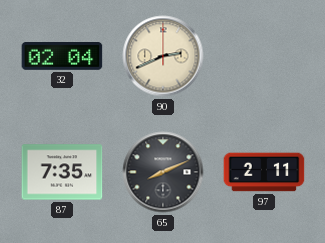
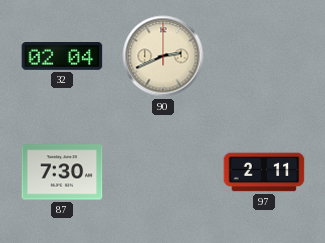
87: 7:35 -> 7:30
65: 8:11 -> none
